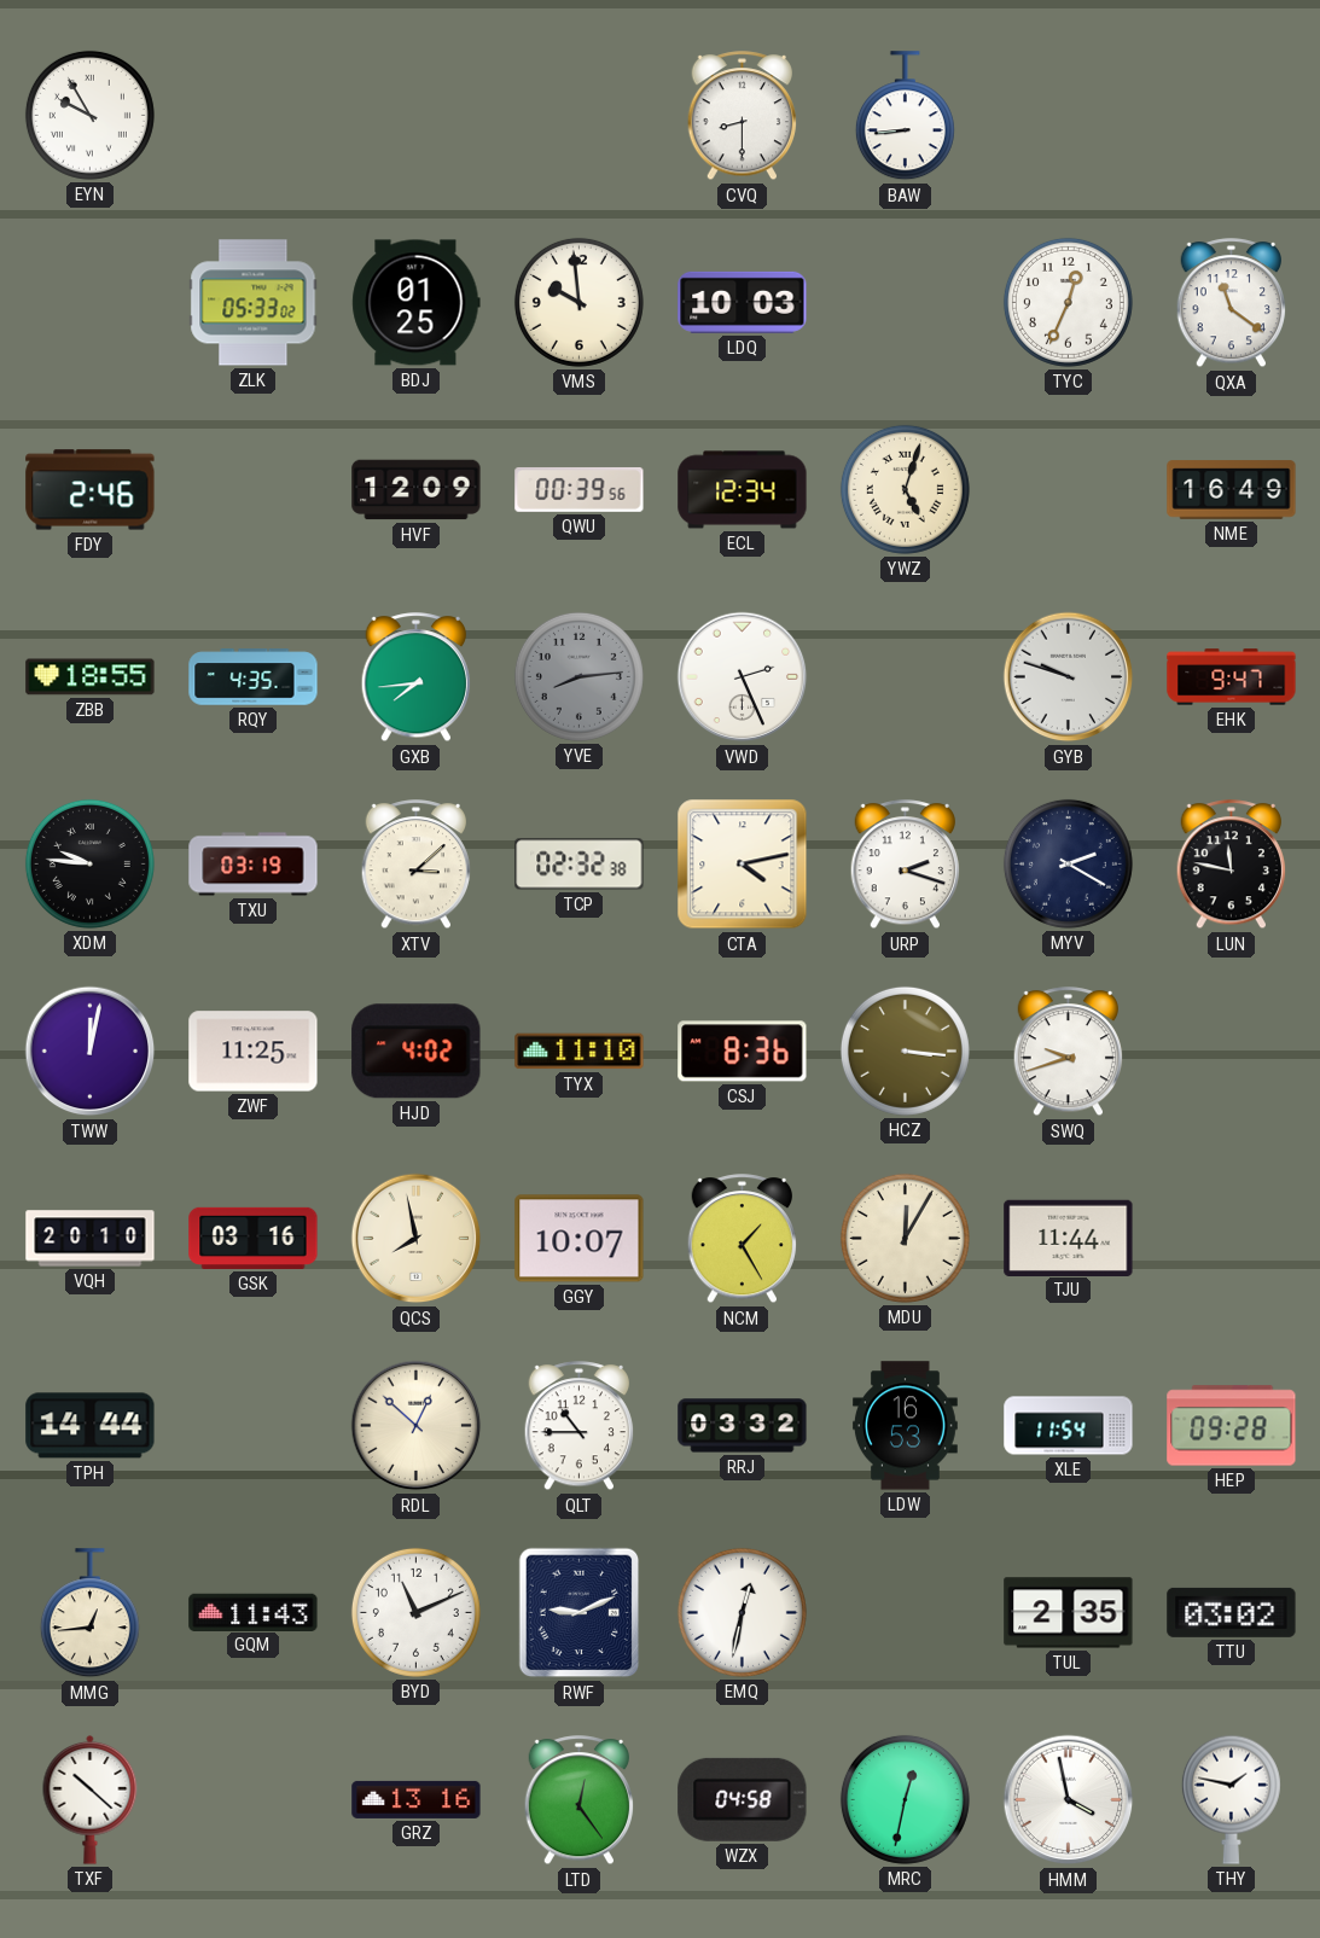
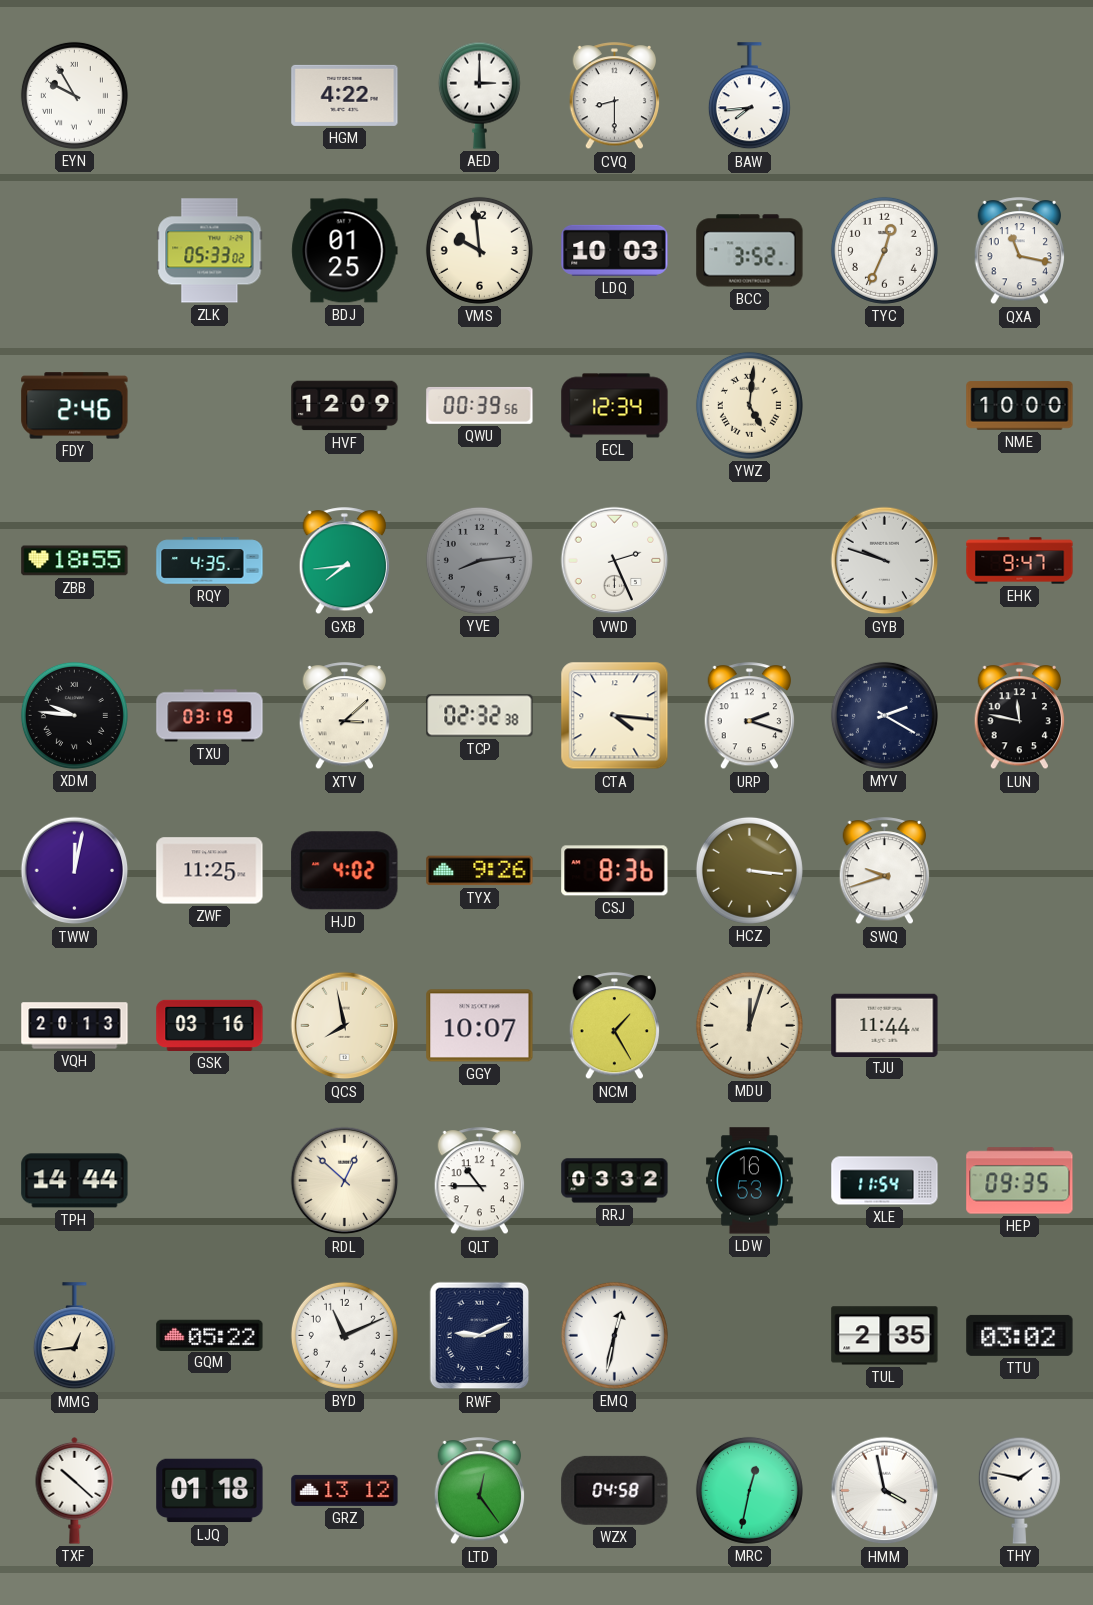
HGM: none -> 4:22
AED: none -> 3:00
BAW: 8:44 -> 7:44
BCC: none -> 3:52
QXA: 11:21 -> 11:17
YWZ: 5:03 -> 5:01
NME: 16:49 -> 10:00
CTA: 4:13 -> 4:16
TYX: 11:10 -> 9:26
VQH: 20:10 -> 20:13
MDU: 12:05 -> 12:03
HEP: 09:28 -> 09:35
GQM: 11:43 -> 05:22
LJQ: none -> 01:18
GRZ: 13:16 -> 13:12
